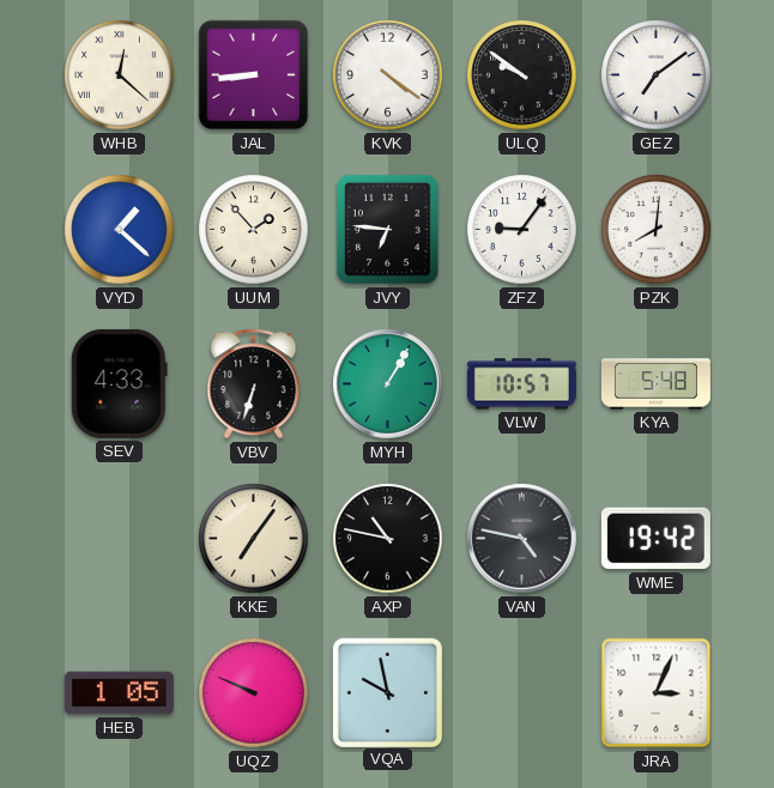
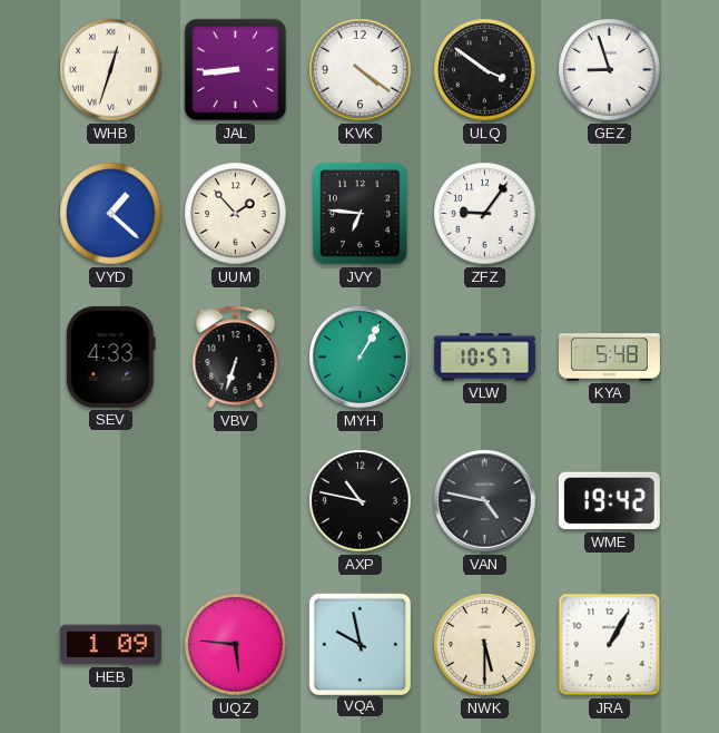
WHB: 12:22 -> 12:33
ULQ: 9:51 -> 3:51
GEZ: 7:09 -> 8:57
PZK: 8:01 -> none
KKE: 7:06 -> none
HEB: 1:05 -> 1:09
UQZ: 9:49 -> 5:46
NWK: none -> 5:30
JRA: 3:04 -> 1:05
